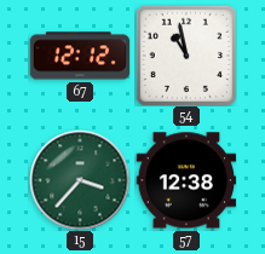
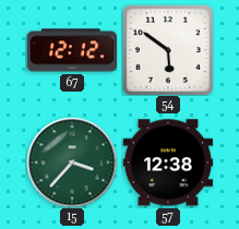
54: 10:58 -> 5:51
